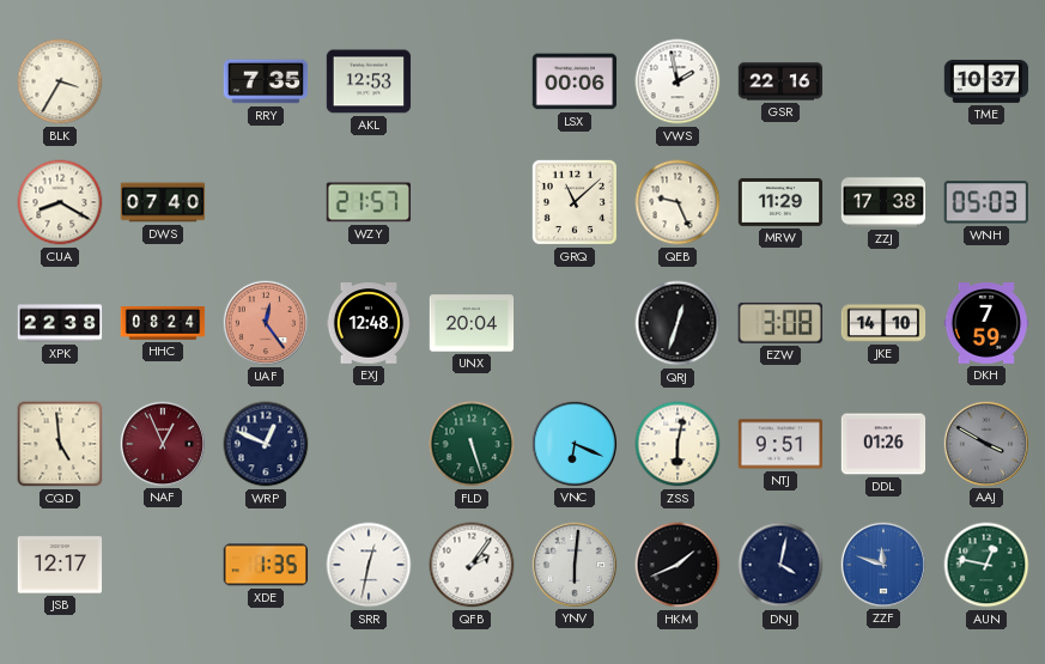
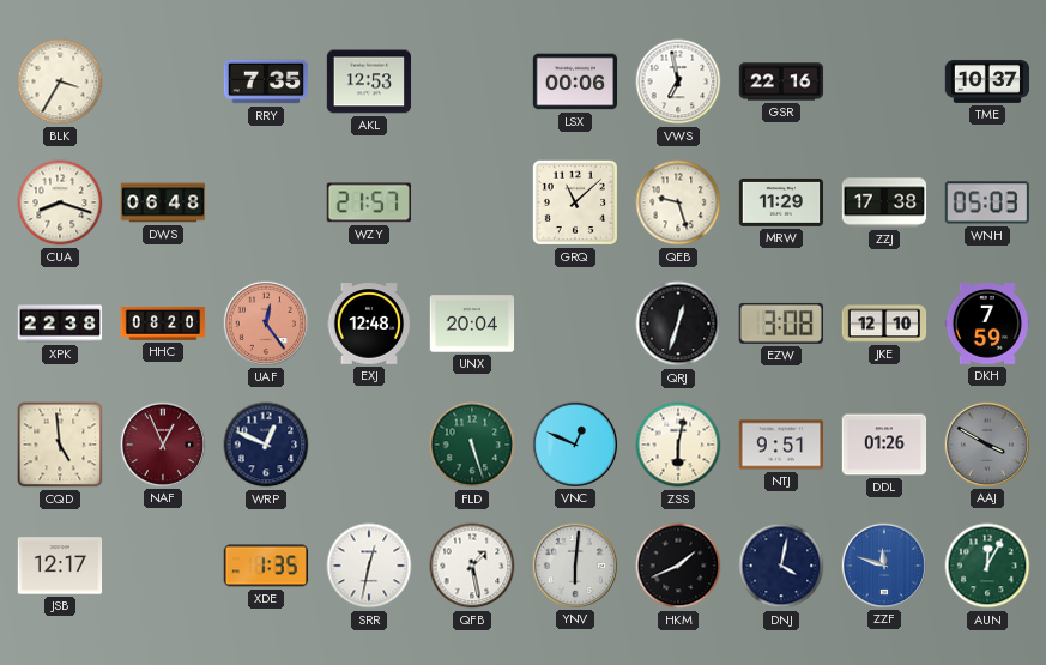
VWS: 1:58 -> 6:58
CUA: 8:20 -> 8:18
DWS: 07:40 -> 06:48
QEB: 9:26 -> 9:27
HHC: 08:24 -> 08:20
JKE: 14:10 -> 12:10
VNC: 6:19 -> 12:49
QFB: 2:06 -> 1:28
AUN: 12:47 -> 12:05
